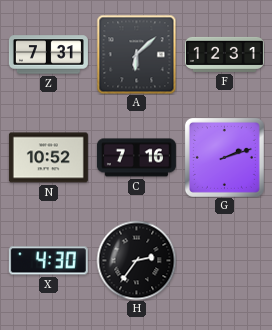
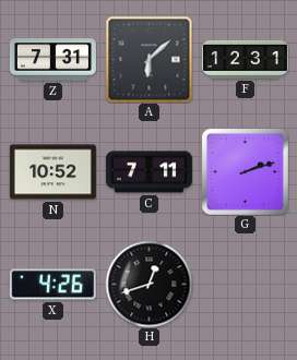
C: 7:16 -> 7:11
X: 4:30 -> 4:26
H: 2:36 -> 12:42
